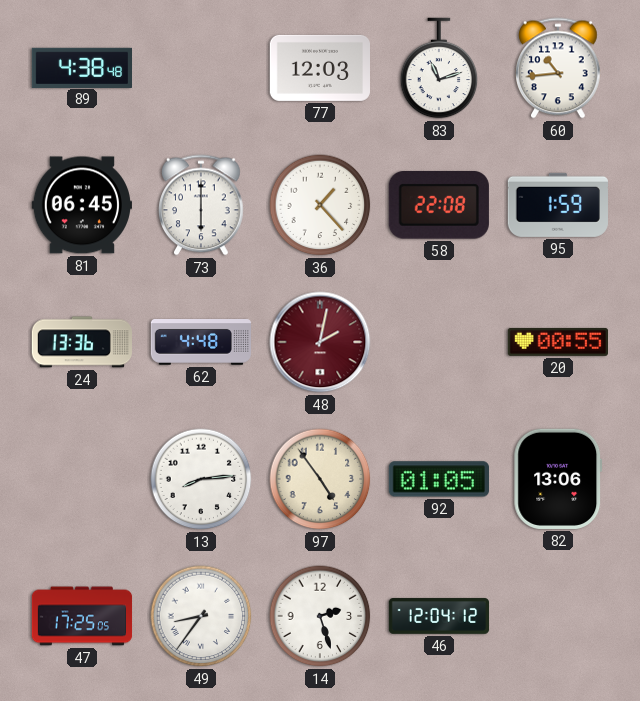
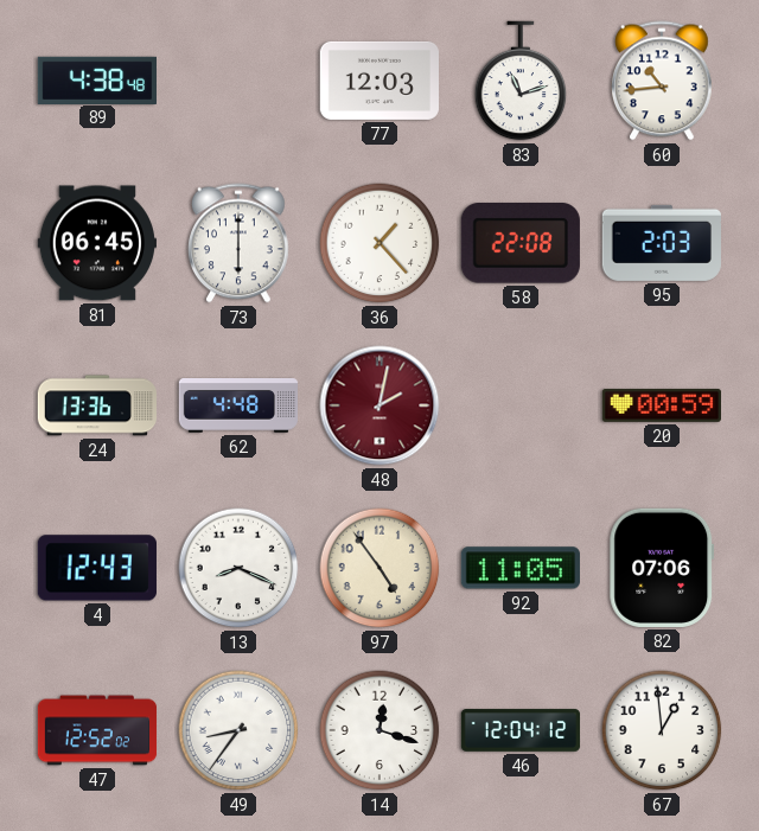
95: 1:59 -> 2:03
20: 00:55 -> 00:59
4: none -> 12:43
13: 8:14 -> 8:19
92: 01:05 -> 11:05
82: 13:06 -> 07:06
47: 17:25 -> 12:52
14: 2:27 -> 12:18
67: none -> 12:59
